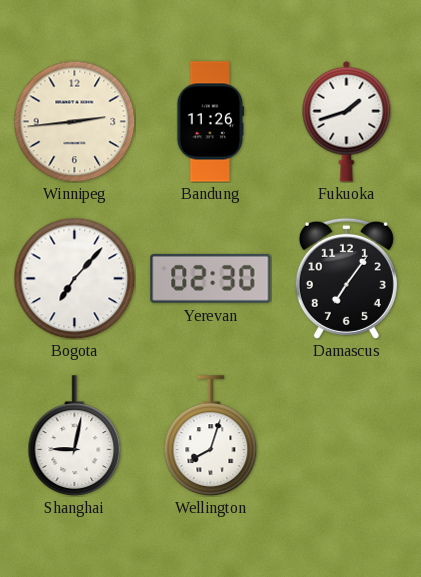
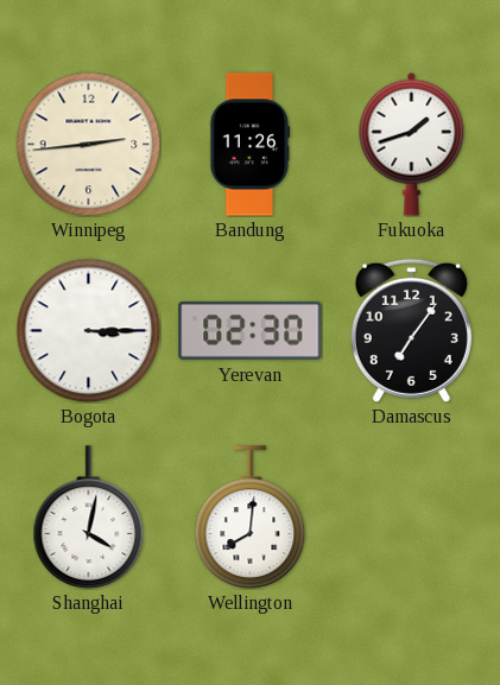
Bogota: 7:07 -> 3:15
Shanghai: 9:02 -> 4:02
Wellington: 8:03 -> 8:01
